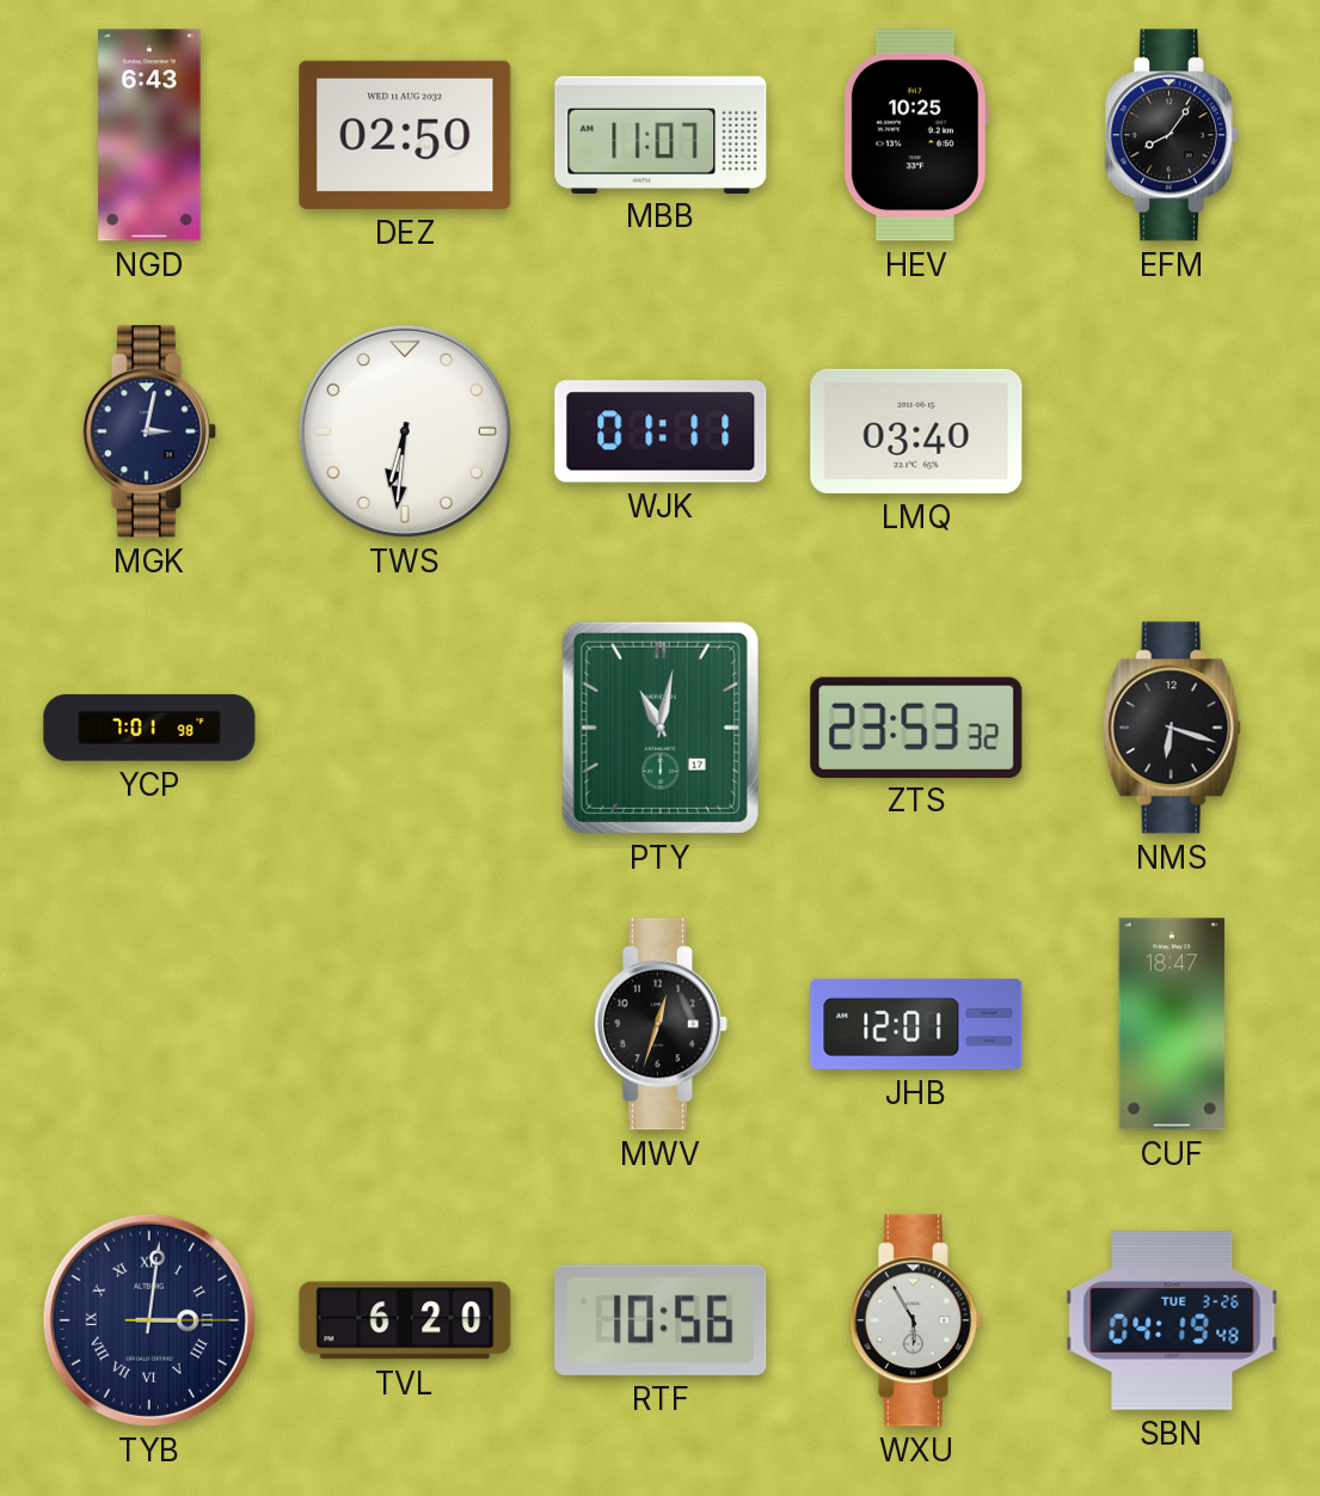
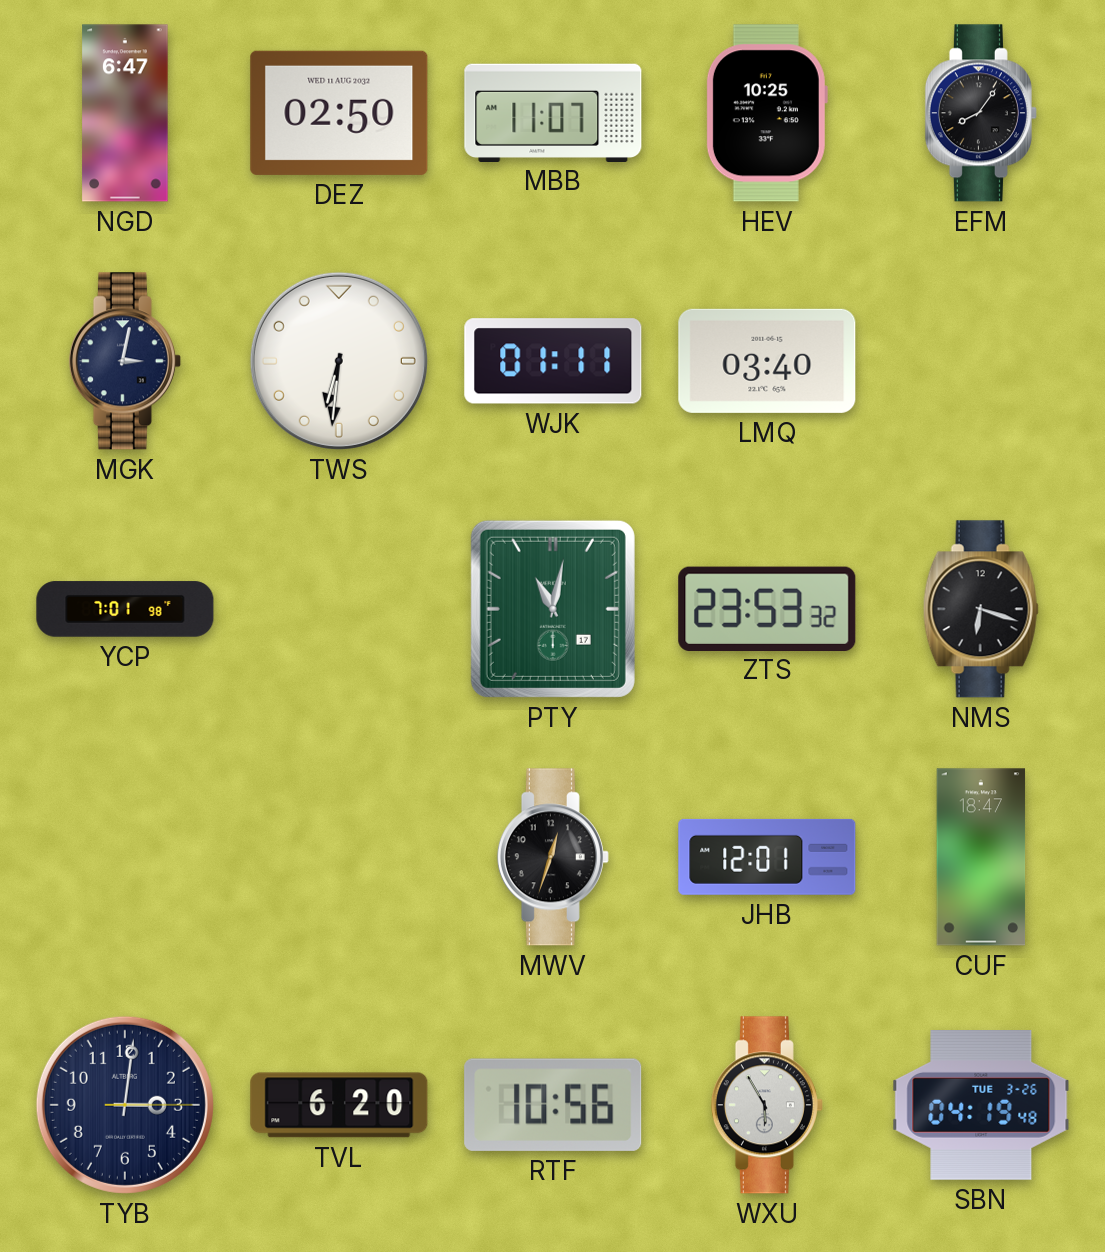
NGD: 6:43 -> 6:47
TYB numerals: Roman -> Arabic
